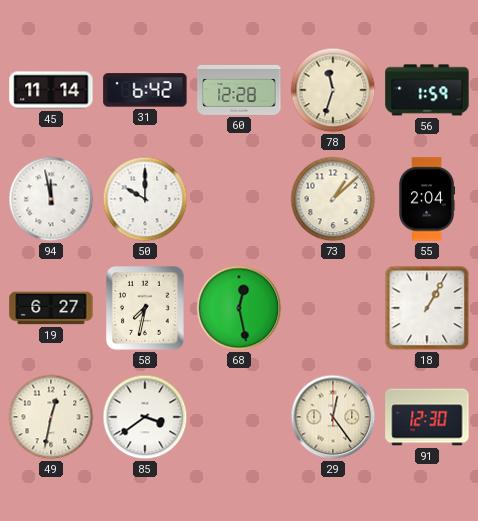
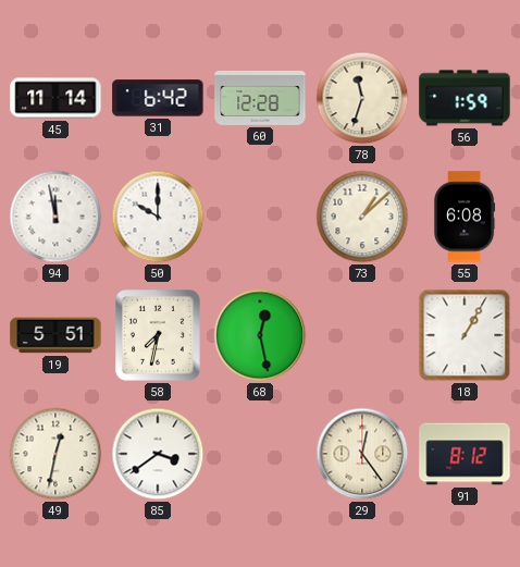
55: 2:04 -> 6:08
19: 6:27 -> 5:51
91: 12:30 -> 8:12
